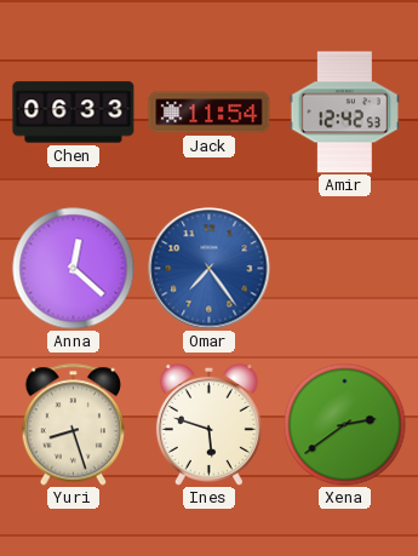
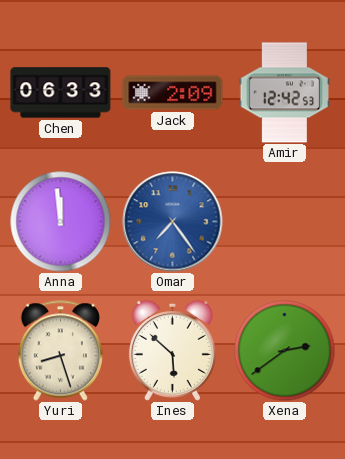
Jack: 11:54 -> 2:09
Anna: 12:22 -> 11:59
Ines: 5:48 -> 5:52
